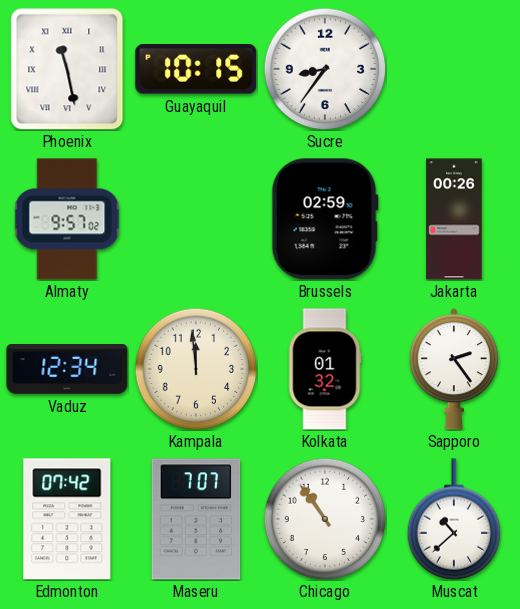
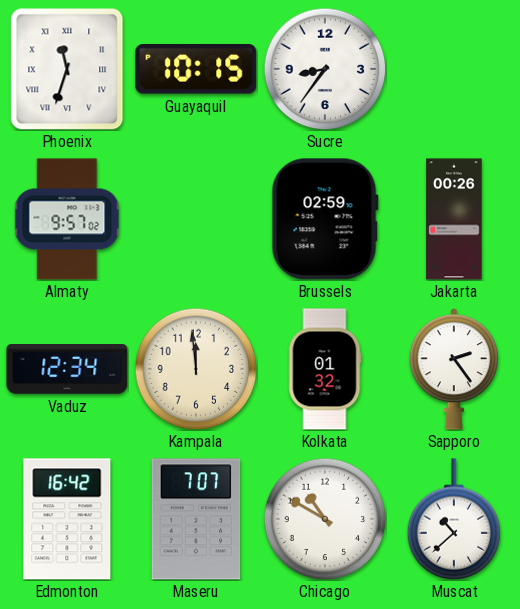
Phoenix: 11:28 -> 11:33
Edmonton: 07:42 -> 16:42
Chicago: 10:54 -> 10:50
